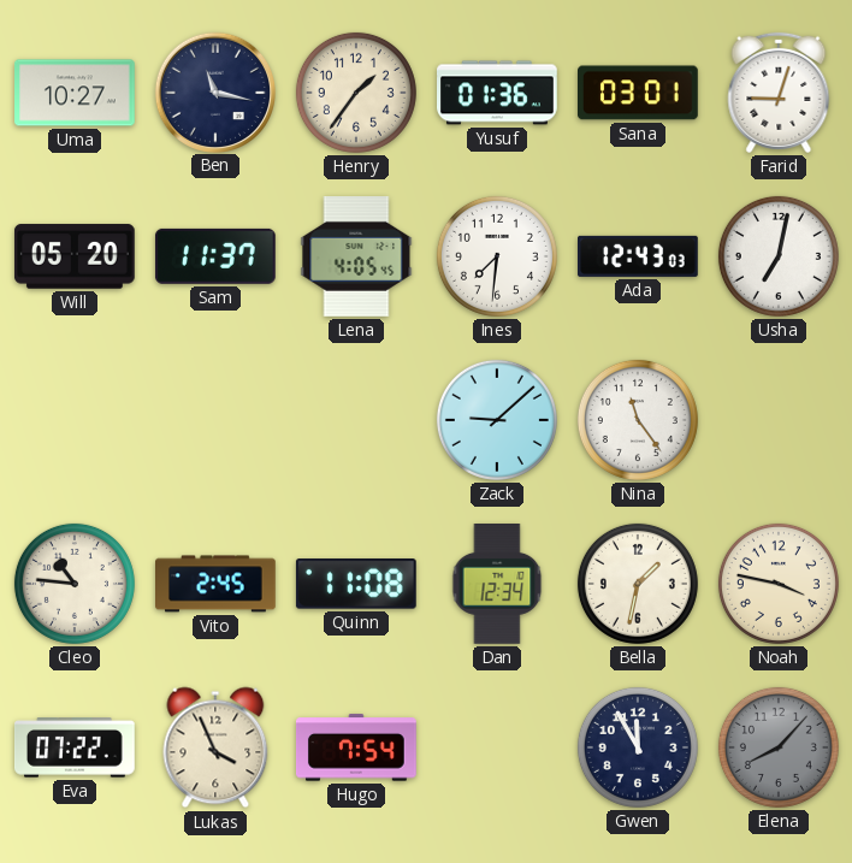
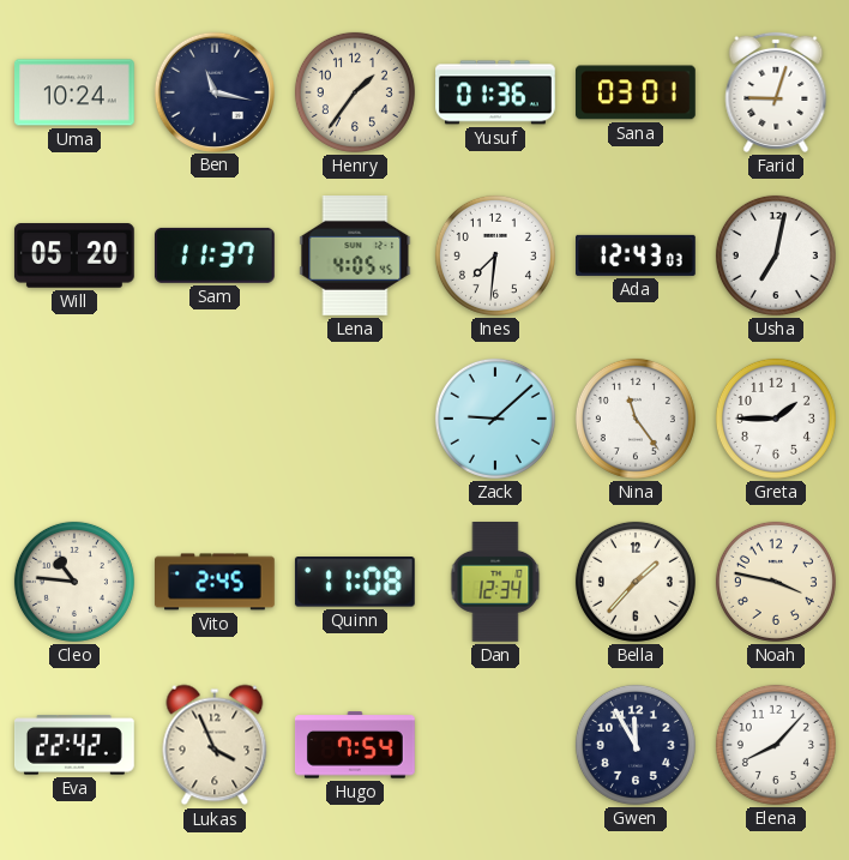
Uma: 10:27 -> 10:24
Greta: none -> 1:45
Bella: 1:32 -> 1:37
Eva: 07:22 -> 22:42
Elena dial: grey -> white
